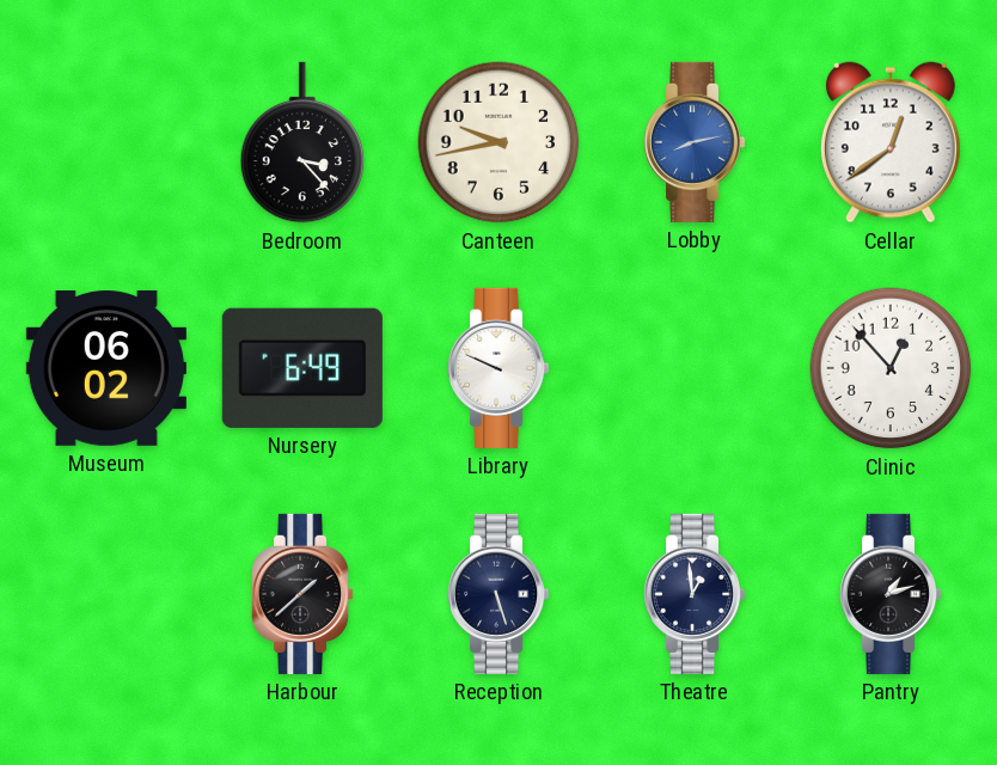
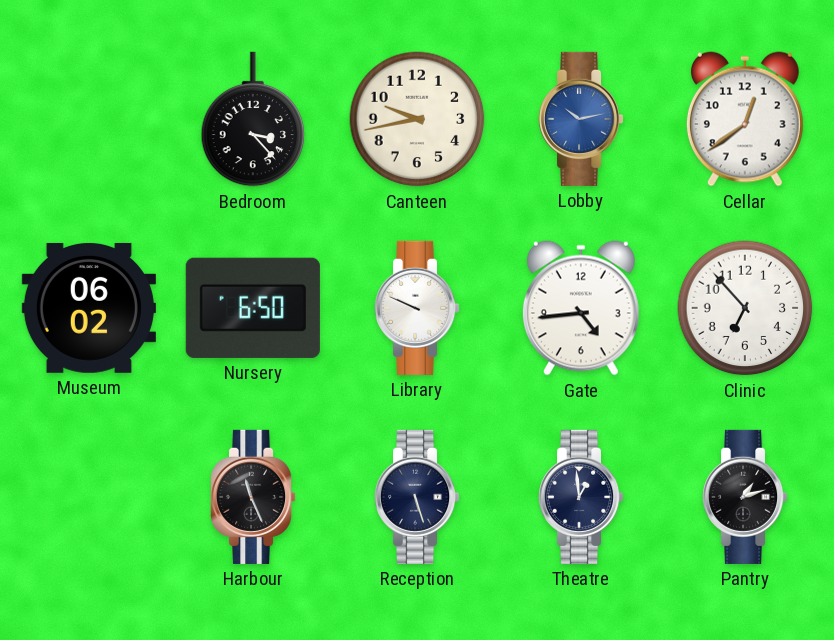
Lobby: 8:13 -> 10:13
Nursery: 6:49 -> 6:50
Gate: none -> 4:44
Clinic: 12:53 -> 6:53
Harbour: 1:38 -> 11:26
